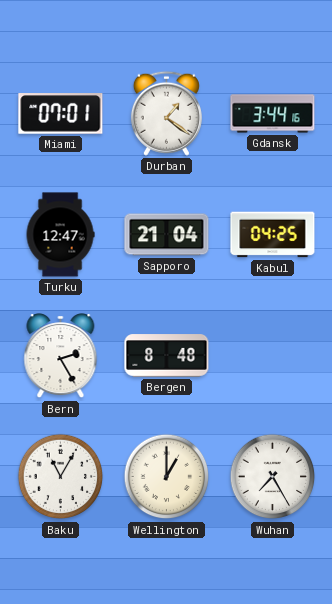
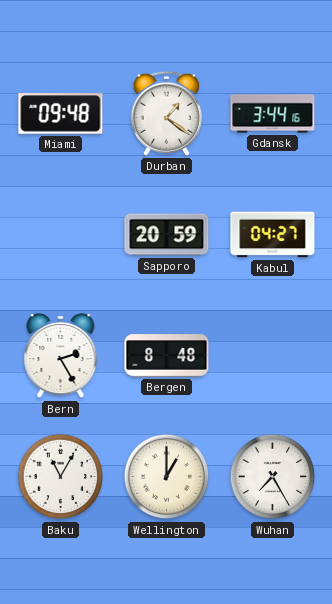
Miami: 07:01 -> 09:48
Turku: 12:47 -> none
Sapporo: 21:04 -> 20:59
Kabul: 04:25 -> 04:27
